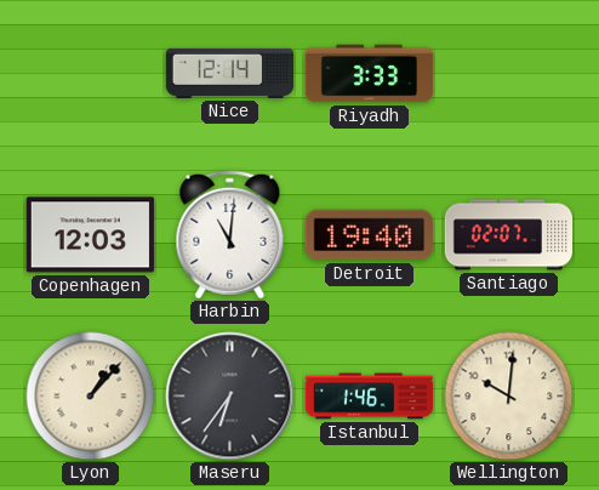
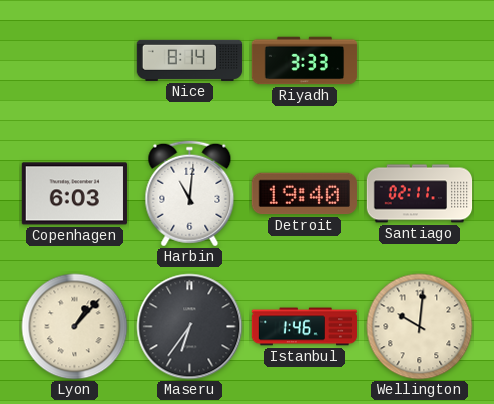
Nice: 12:14 -> 8:14
Copenhagen: 12:03 -> 6:03
Santiago: 02:07 -> 02:11
